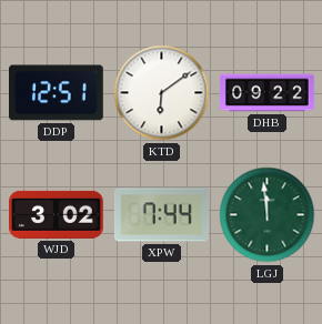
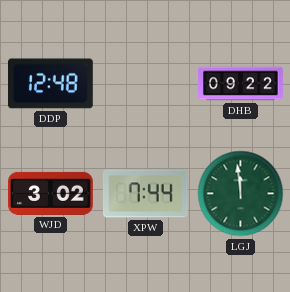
DDP: 12:51 -> 12:48
KTD: 6:09 -> none
